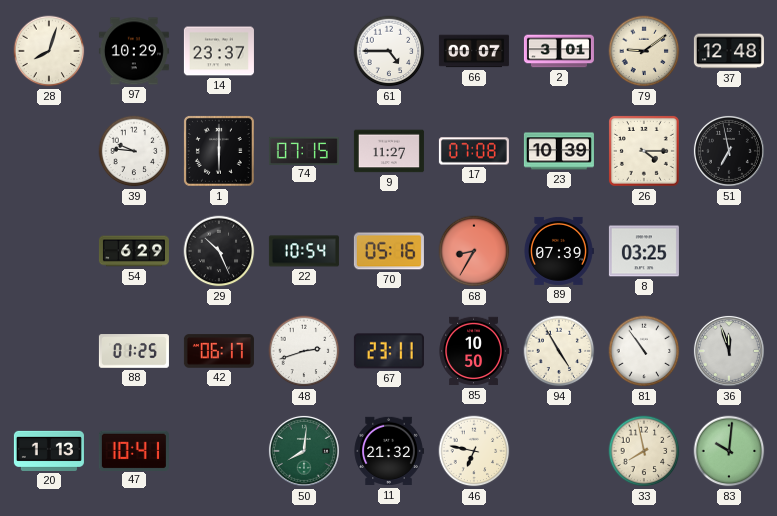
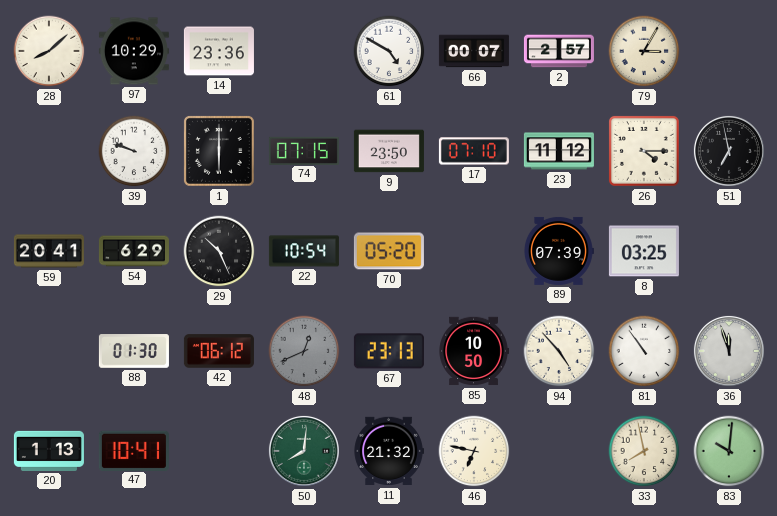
28: 8:03 -> 8:08
14: 23:37 -> 23:36
61: 4:45 -> 4:50
2: 3:01 -> 2:57
79: 9:09 -> 3:05
37: 12:48 -> none
39: 9:46 -> 9:48
9: 11:27 -> 23:50
17: 07:08 -> 07:10
23: 10:39 -> 11:12
59: none -> 20:41
70: 05:16 -> 05:20
68: 8:35 -> none
88: 01:25 -> 01:30
42: 06:17 -> 06:12
48: 2:42 -> 12:41
48 dial: white -> grey
67: 23:11 -> 23:13
94: 4:55 -> 4:53
